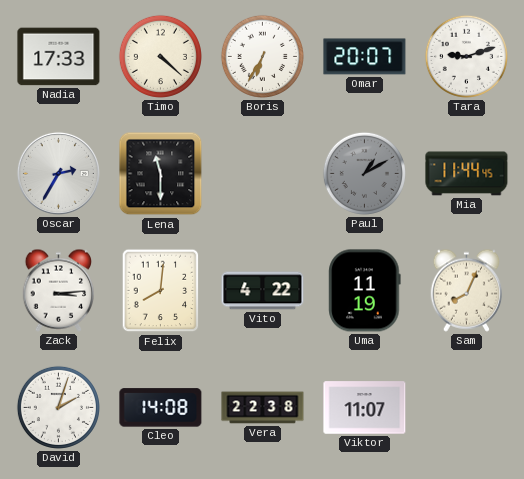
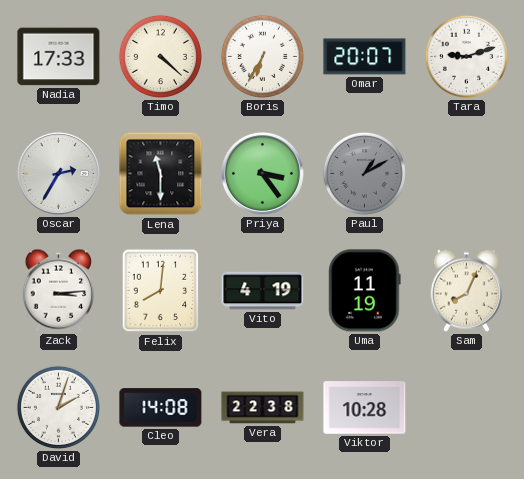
Priya: none -> 3:24
Mia: 11:44 -> none
Vito: 4:22 -> 4:19
Viktor: 11:07 -> 10:28
